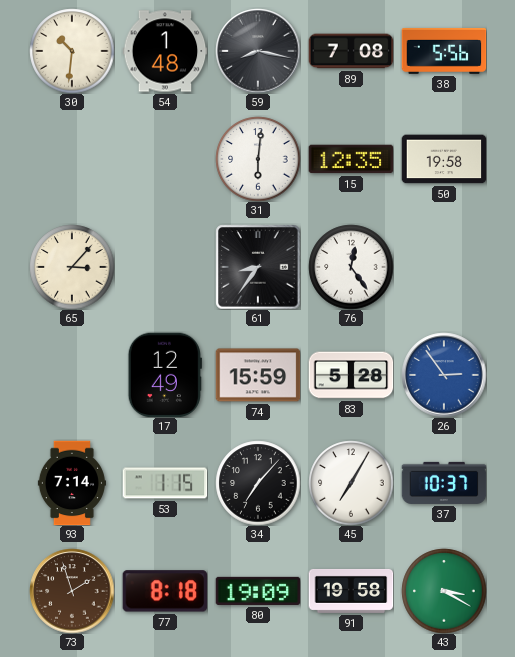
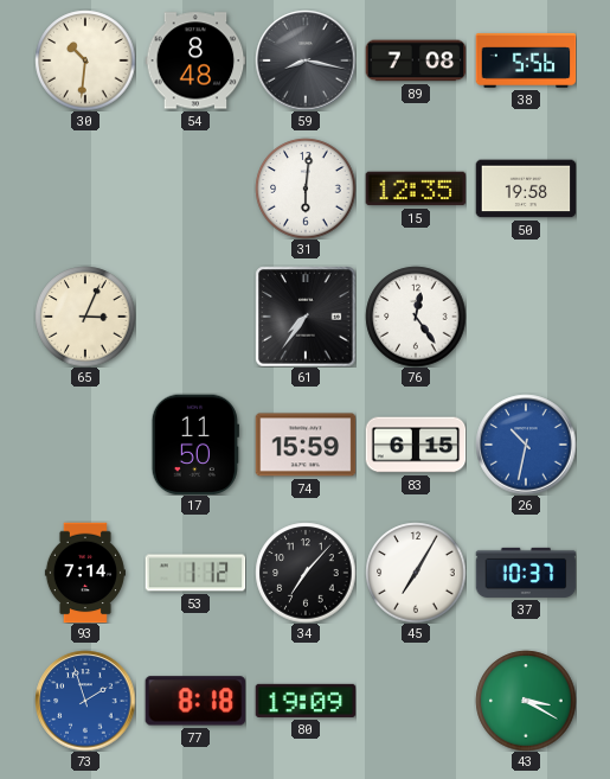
54: 1:48 -> 8:48
65: 3:07 -> 3:04
61: 8:36 -> 7:36
17: 12:49 -> 11:50
83: 5:28 -> 6:15
26: 2:54 -> 10:32
53: 1:15 -> 1:12
73 dial: brown -> blue
91: 19:58 -> none
